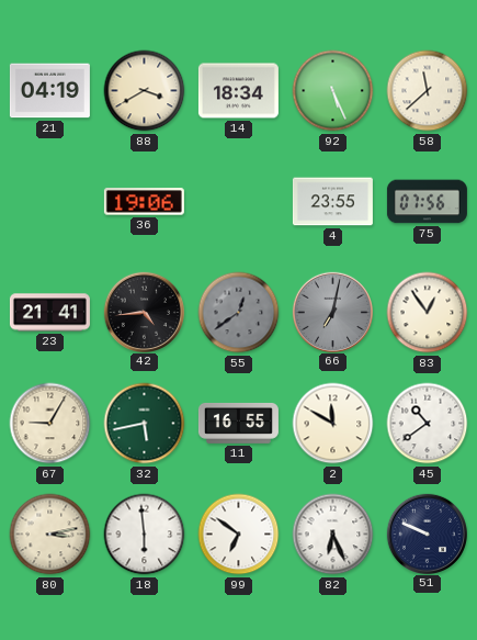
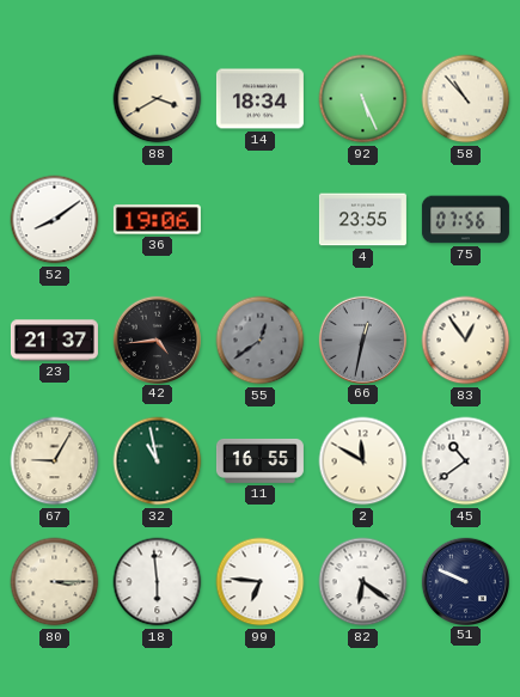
21: 04:19 -> none
58: 11:38 -> 10:53
52: none -> 8:09
23: 21:41 -> 21:37
66: 7:02 -> 12:32
32: 5:43 -> 10:58
80: 3:13 -> 3:15
99: 6:51 -> 6:46
82: 6:26 -> 6:21
